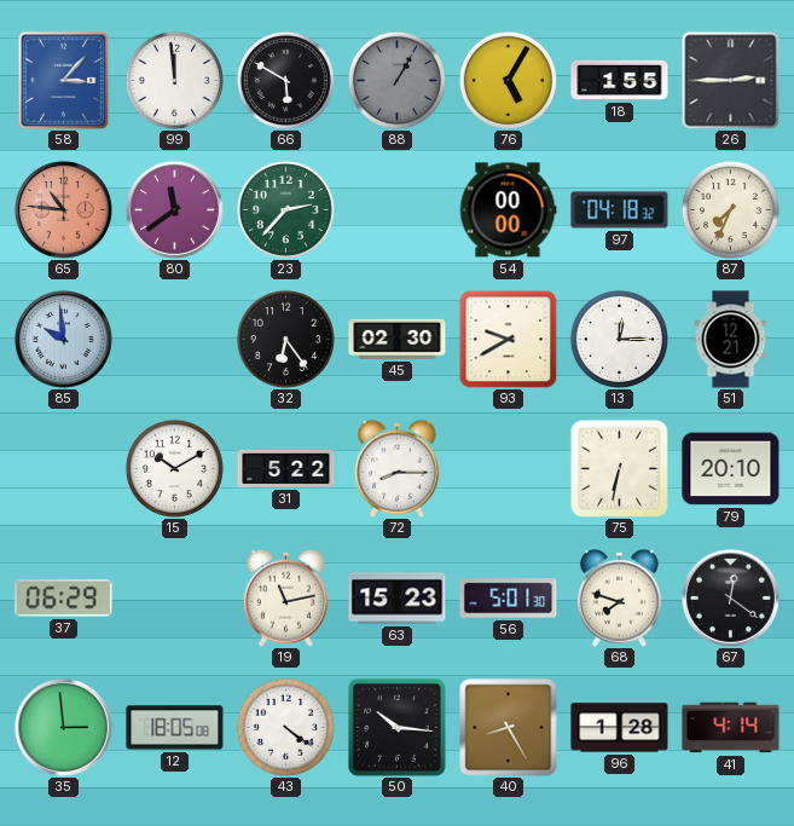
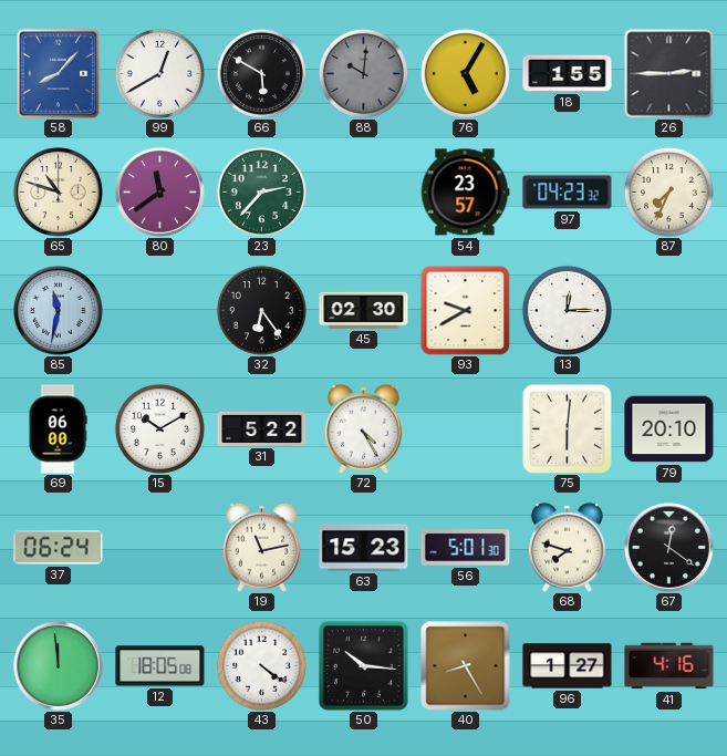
58: 3:07 -> 8:07
99: 11:59 -> 12:40
88: 1:05 -> 10:01
65: 10:46 -> 10:48
65 dial: salmon -> cream
54: 00:00 -> 23:57
97: 04:18 -> 04:23
85: 9:59 -> 11:32
51: 12:21 -> none
69: none -> 06:00
72: 8:15 -> 4:25
75: 6:32 -> 6:01
37: 06:29 -> 06:24
35: 2:59 -> 11:59
96: 1:28 -> 1:27
41: 4:14 -> 4:16
